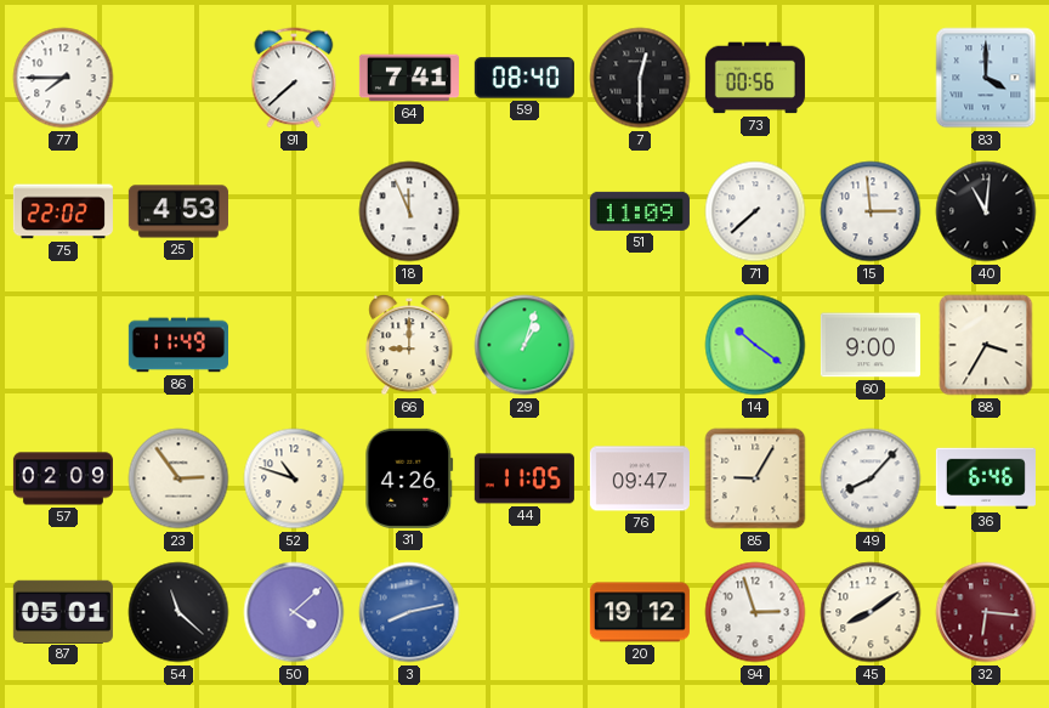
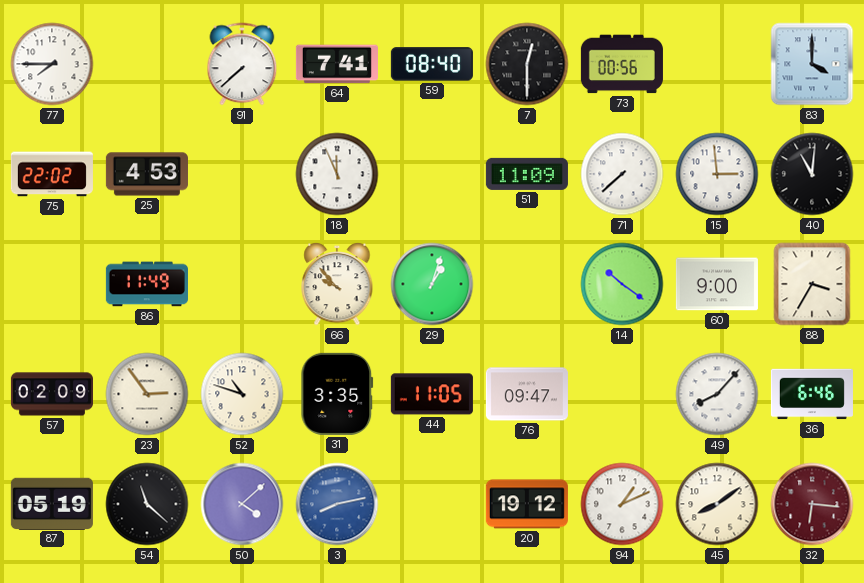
66: 9:00 -> 9:53
31: 4:26 -> 3:35
85: 9:05 -> none
87: 05:01 -> 05:19
94: 2:57 -> 1:11
